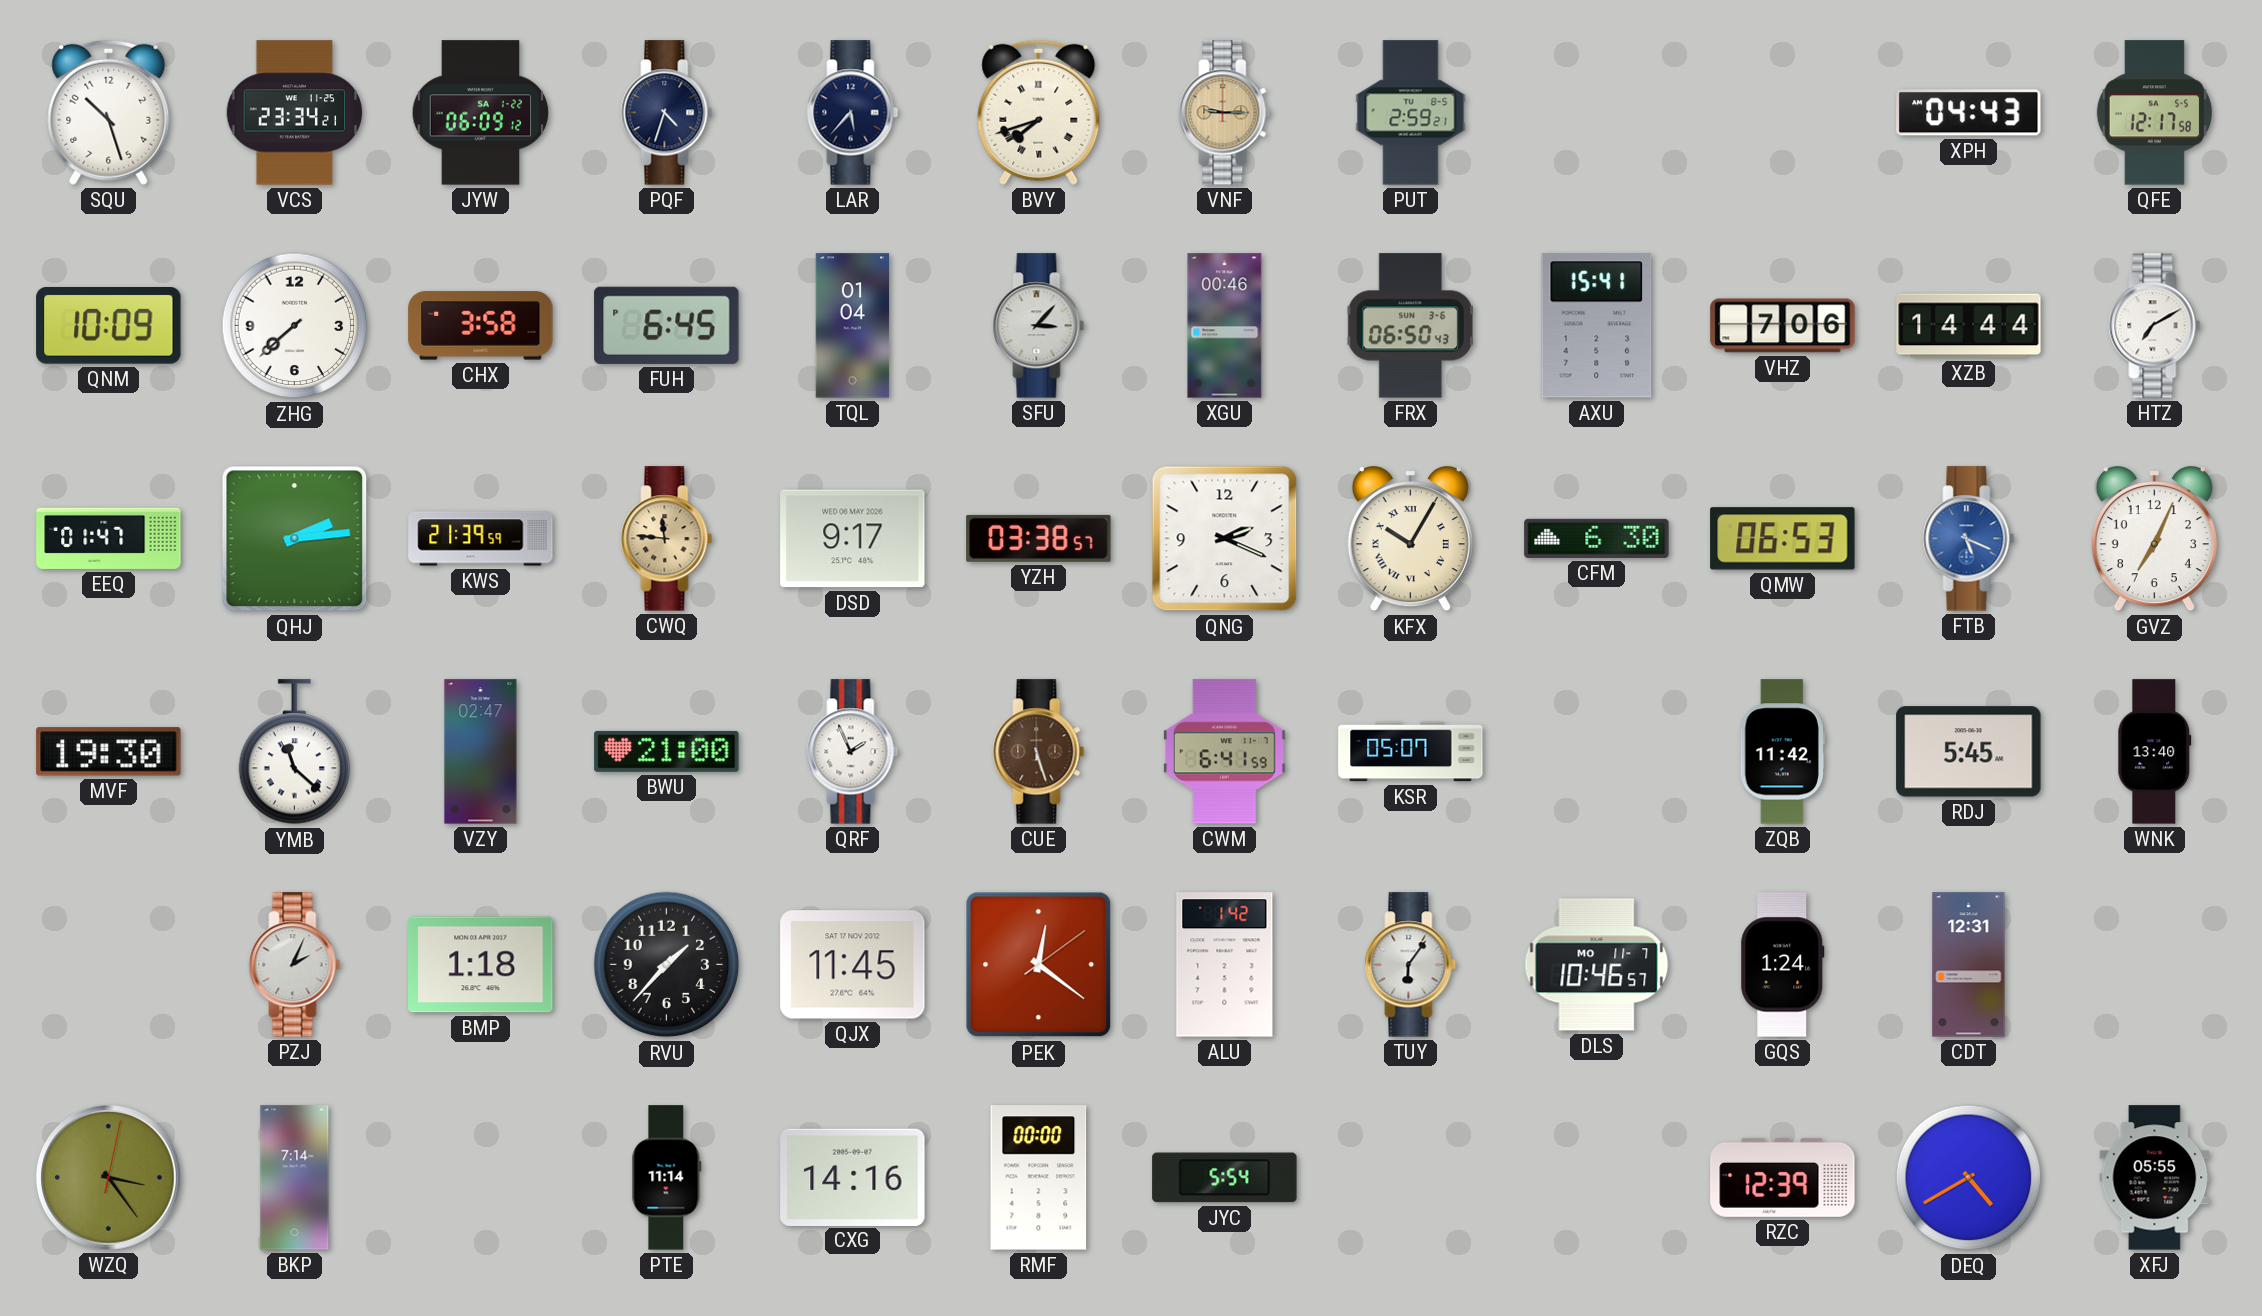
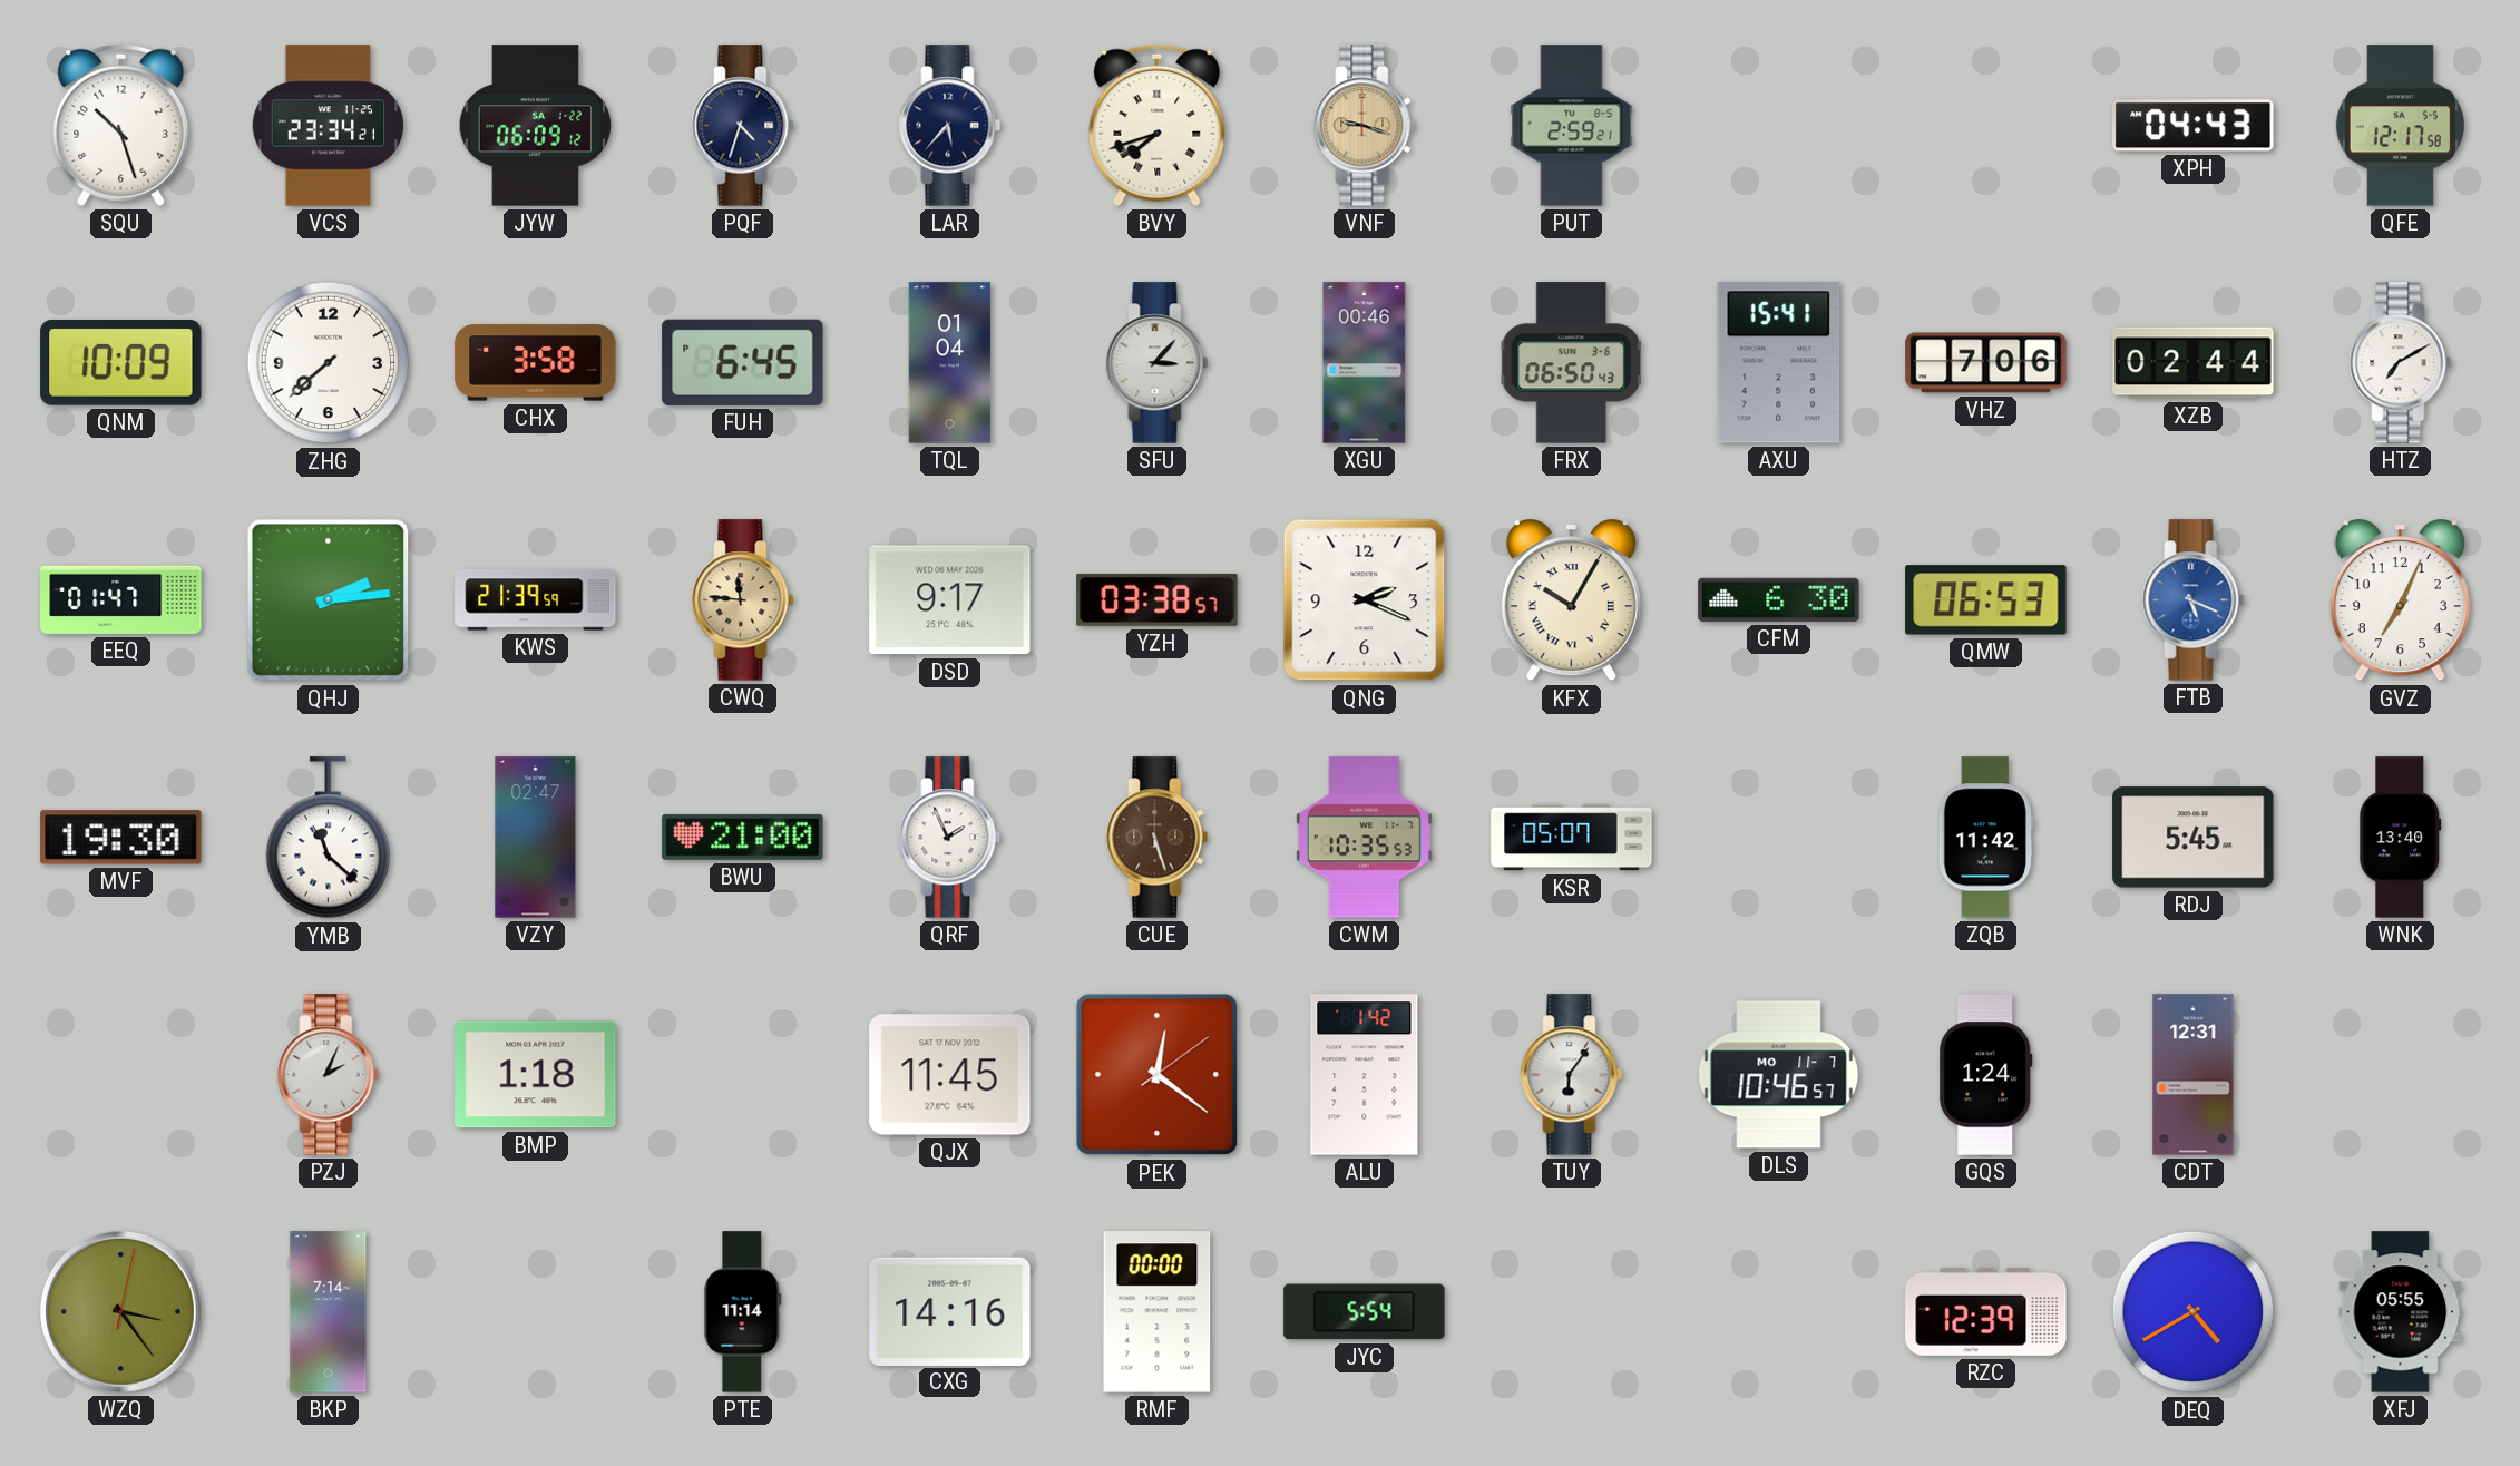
VNF: 9:15 -> 9:18
XZB: 14:44 -> 02:44
CWM: 6:41 -> 10:35
RVU: 1:37 -> none
